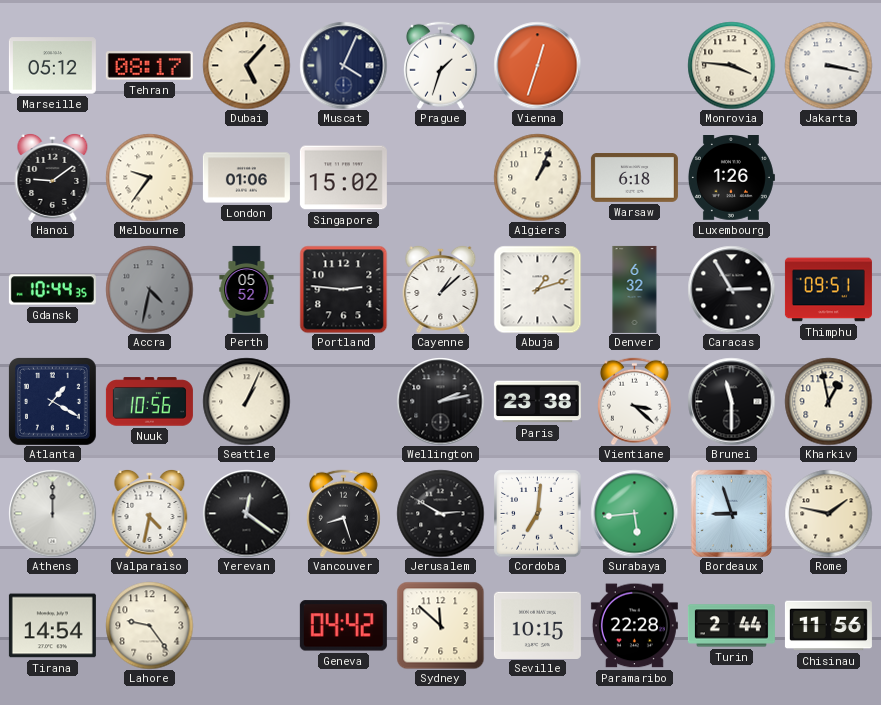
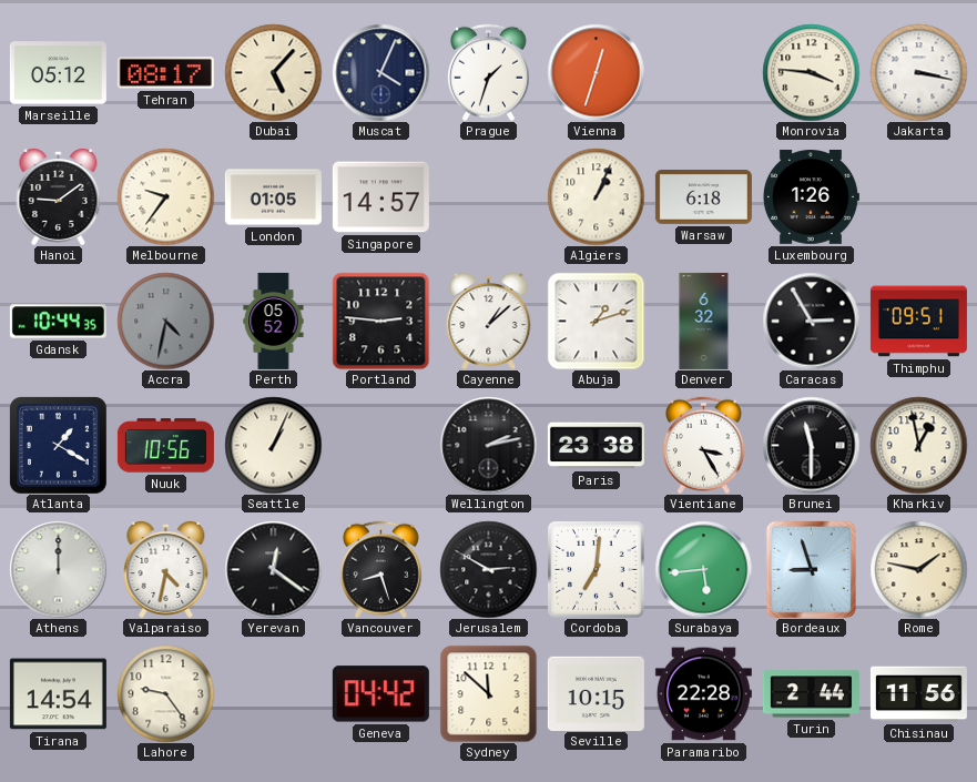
London: 01:06 -> 01:05
Singapore: 15:02 -> 14:57
Vientiane: 3:22 -> 3:25
